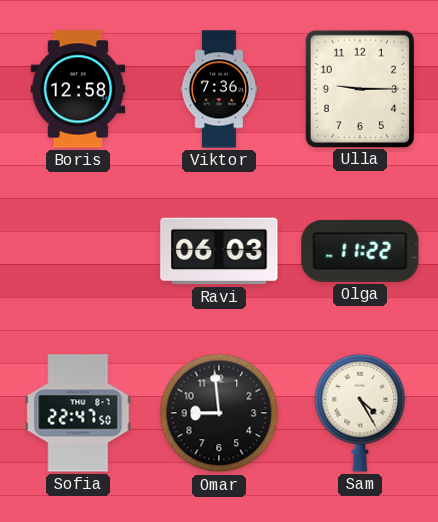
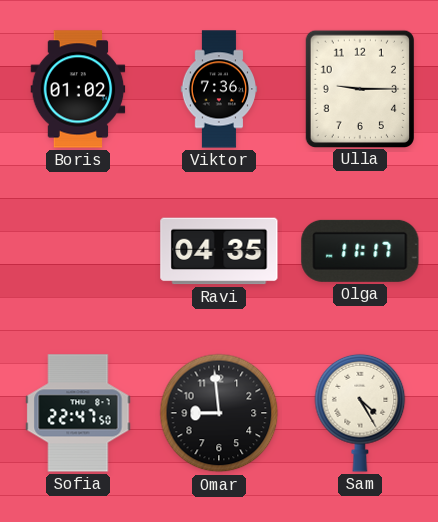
Boris: 12:58 -> 01:02
Ravi: 06:03 -> 04:35
Olga: 11:22 -> 11:17
